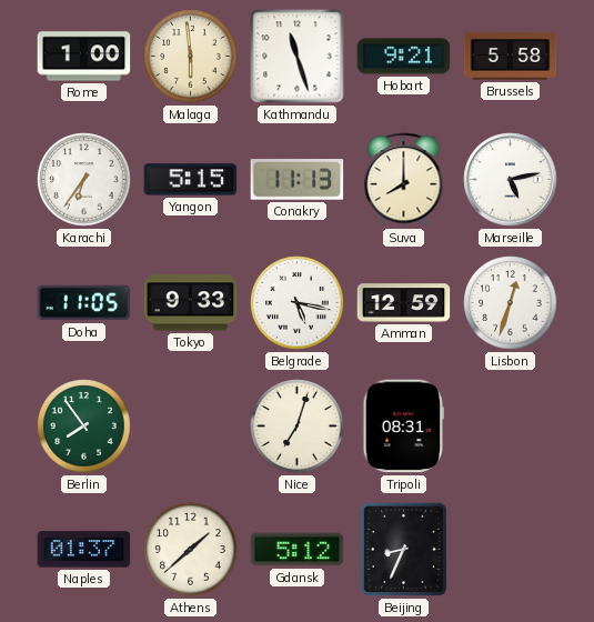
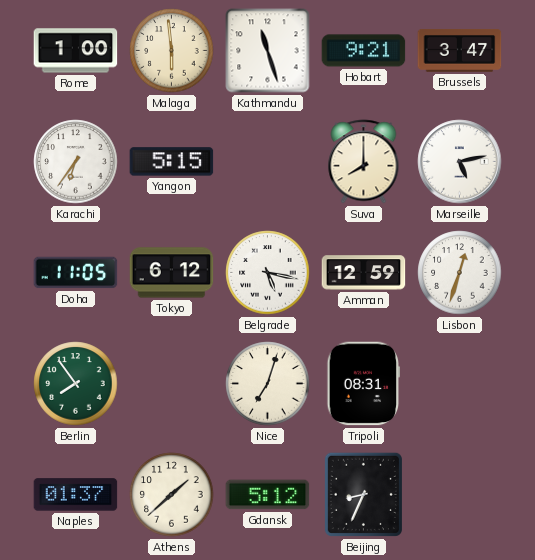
Brussels: 5:58 -> 3:47
Conakry: 11:13 -> none
Tokyo: 9:33 -> 6:12
